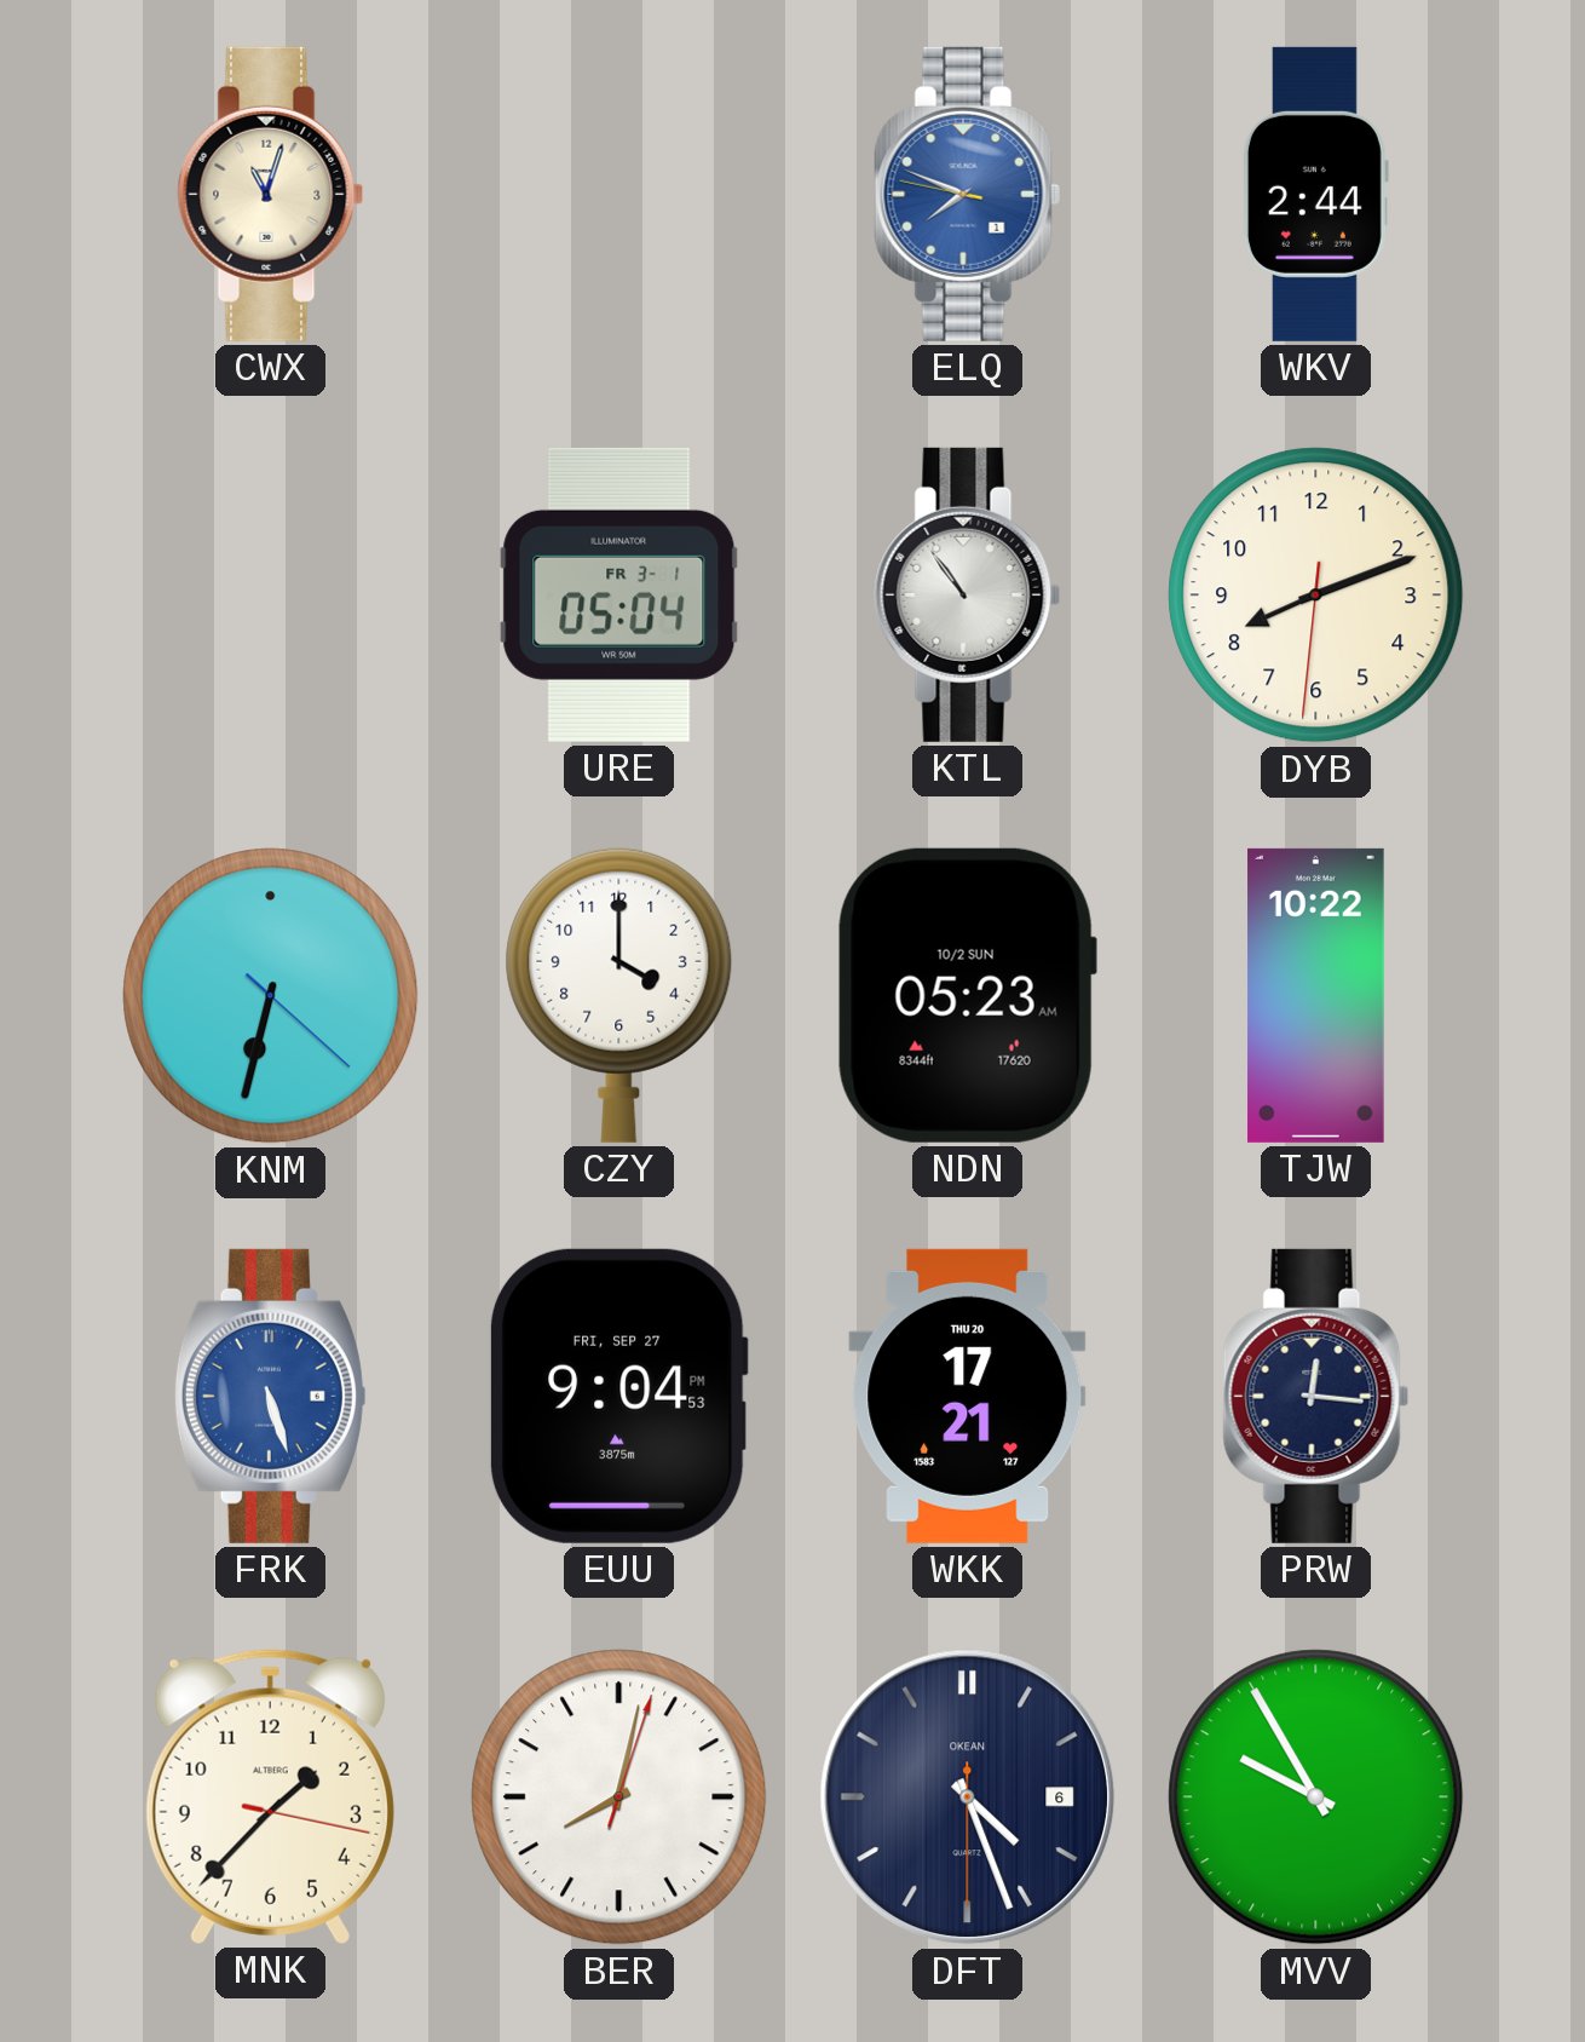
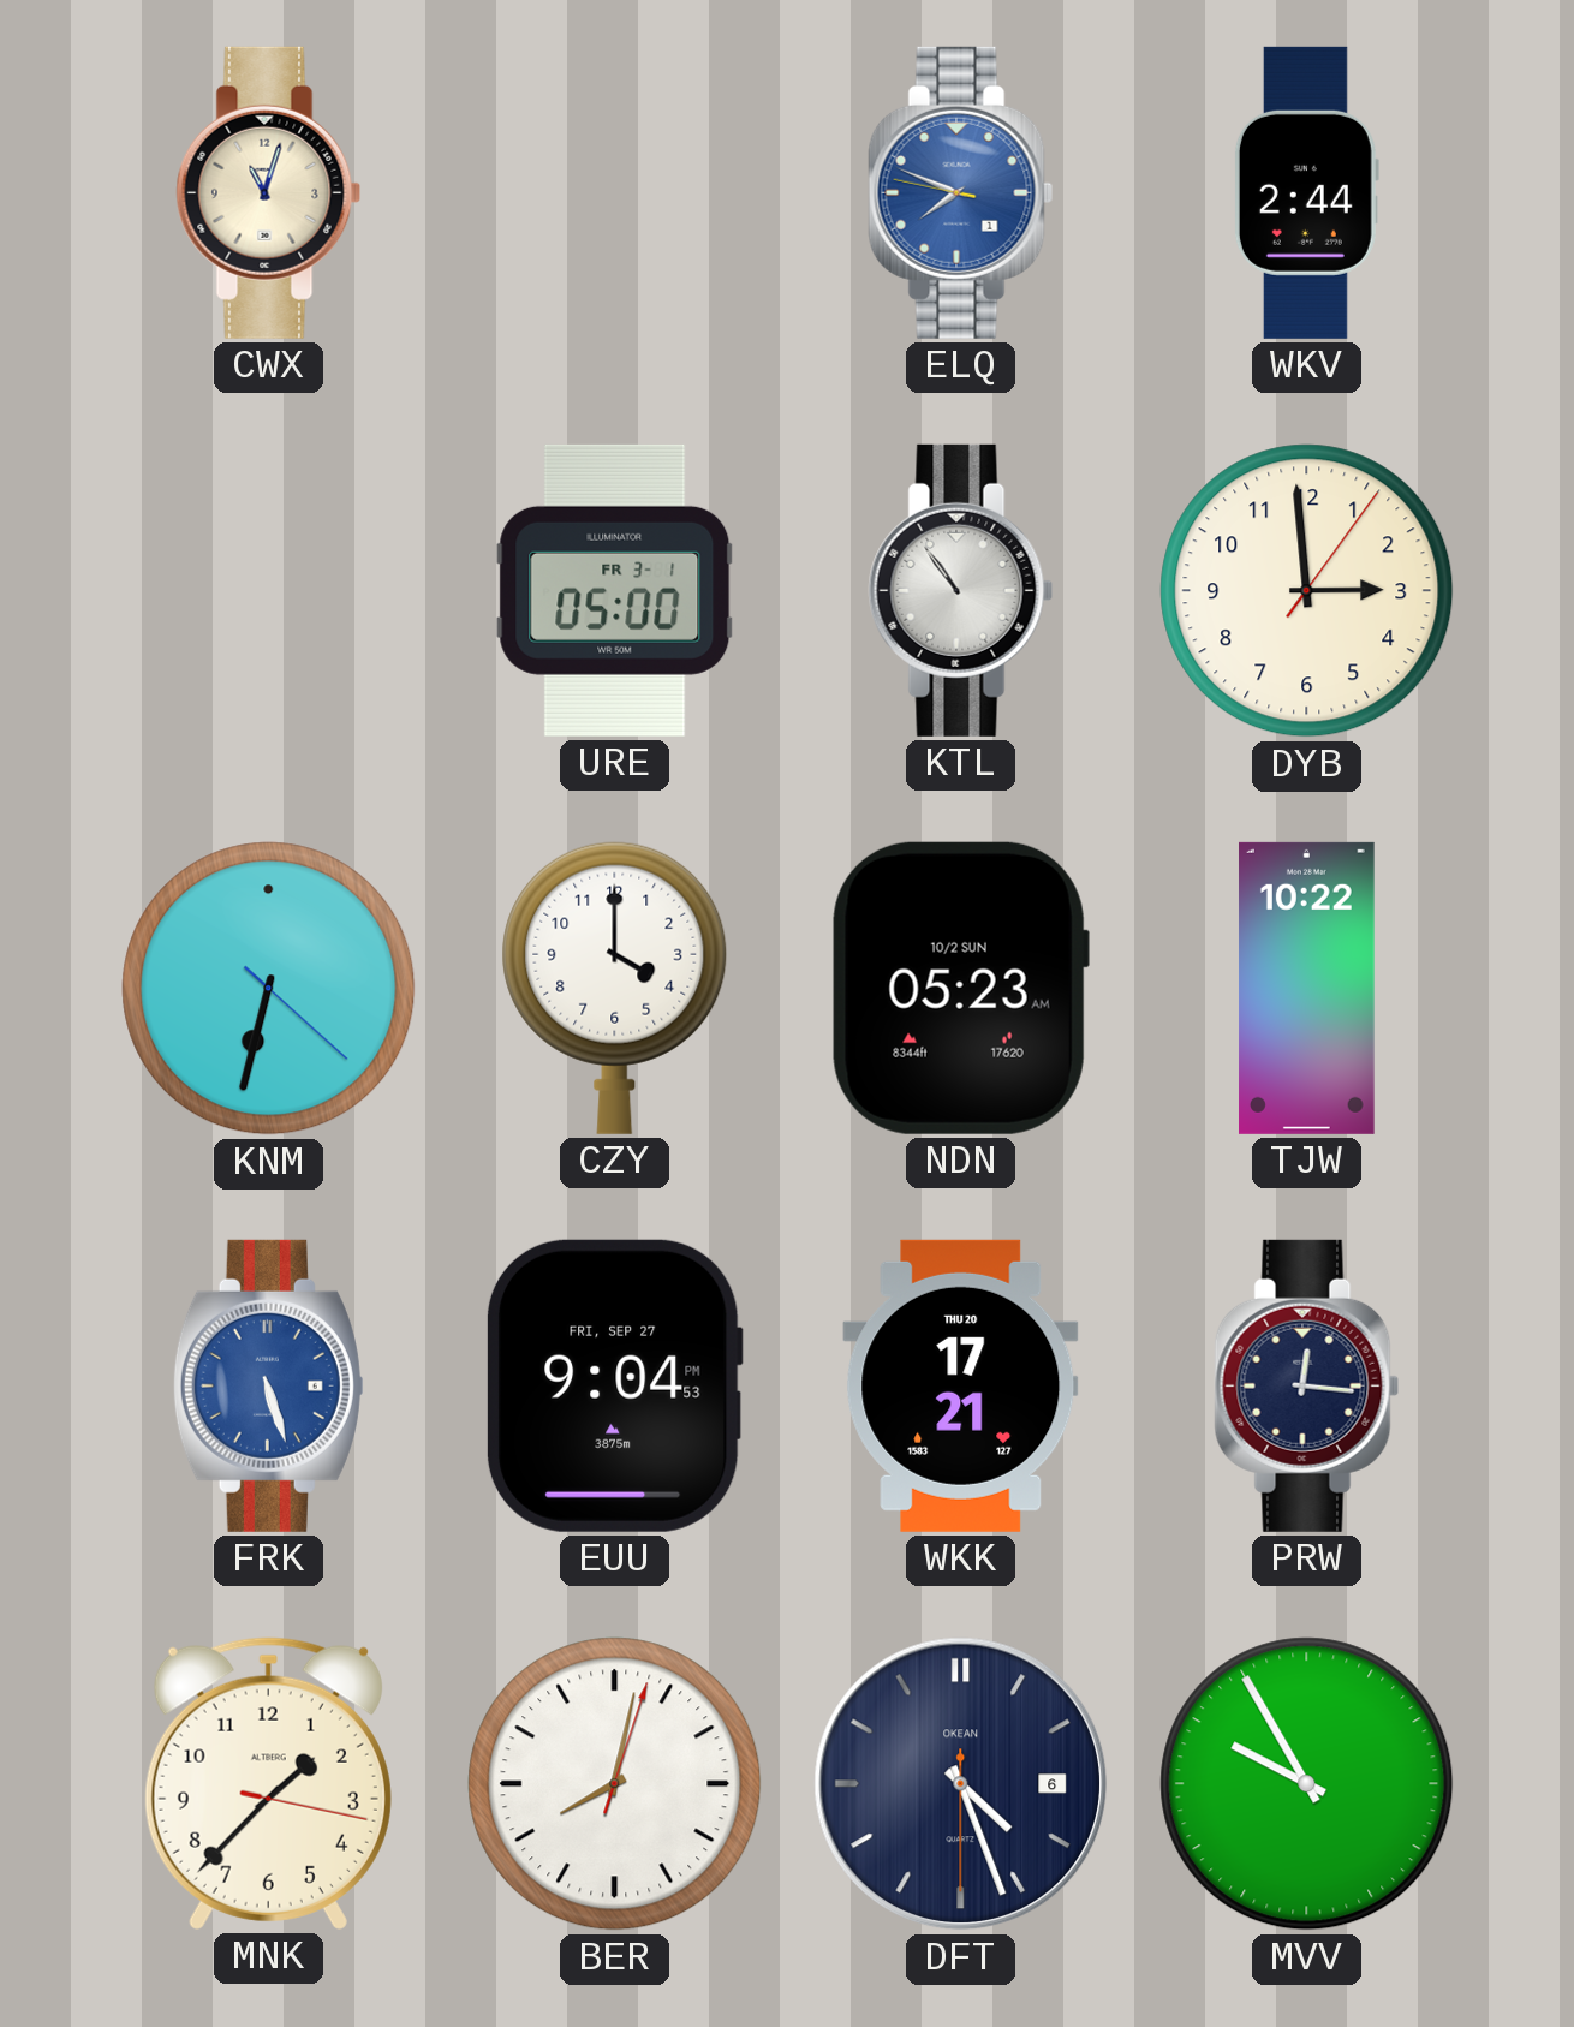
URE: 05:04 -> 05:00
DYB: 8:11 -> 2:59
